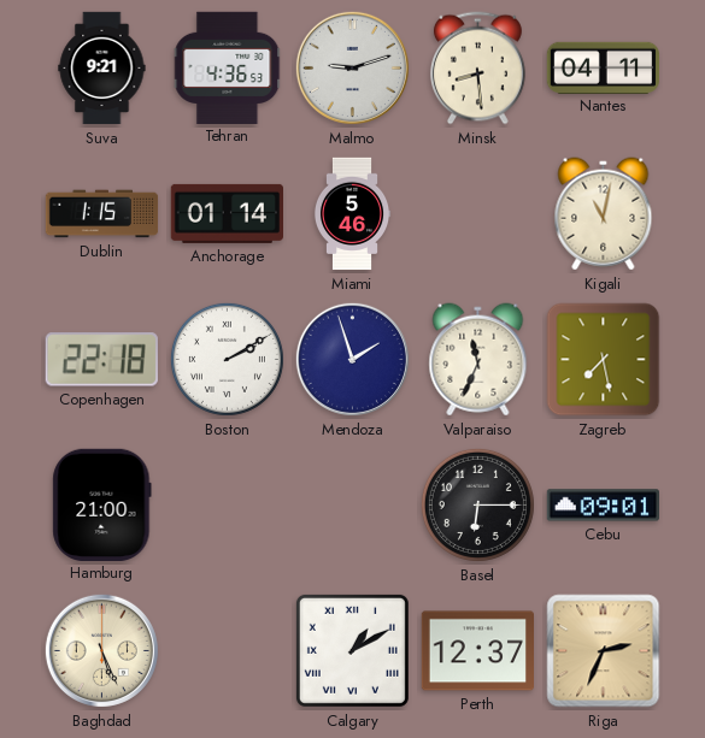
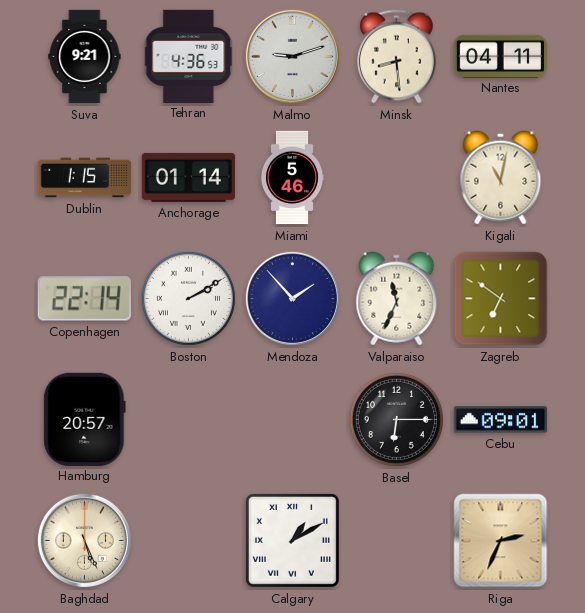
Copenhagen: 22:18 -> 22:14
Mendoza: 1:57 -> 1:53
Zagreb: 7:28 -> 6:51
Hamburg: 21:00 -> 20:57
Perth: 12:37 -> none
